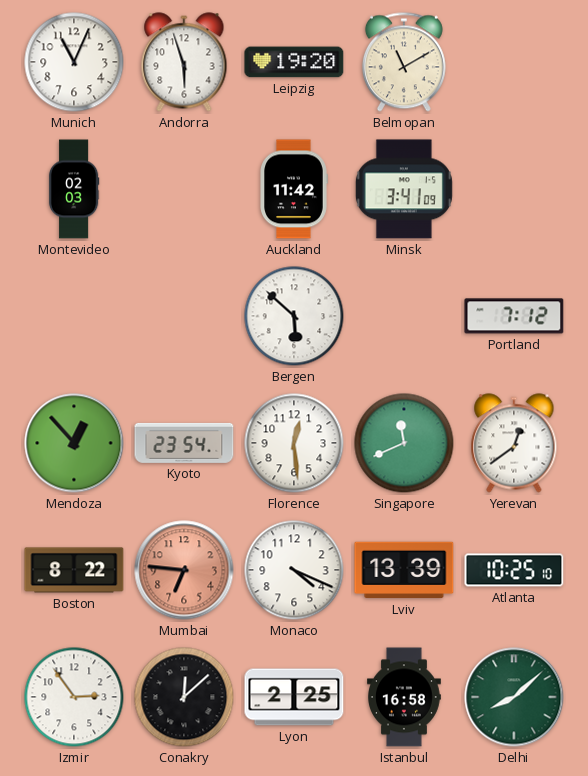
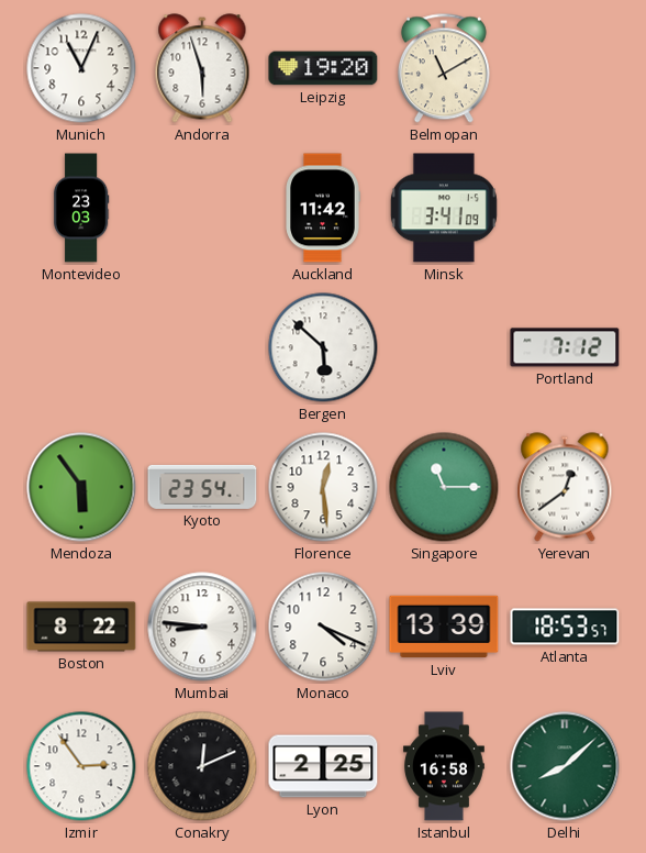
Montevideo: 02:03 -> 23:03
Mendoza: 12:53 -> 5:54
Singapore: 11:41 -> 11:15
Mumbai: 6:46 -> 8:46
Mumbai dial: salmon -> white
Atlanta: 10:25 -> 18:53
Conakry: 12:08 -> 12:11
